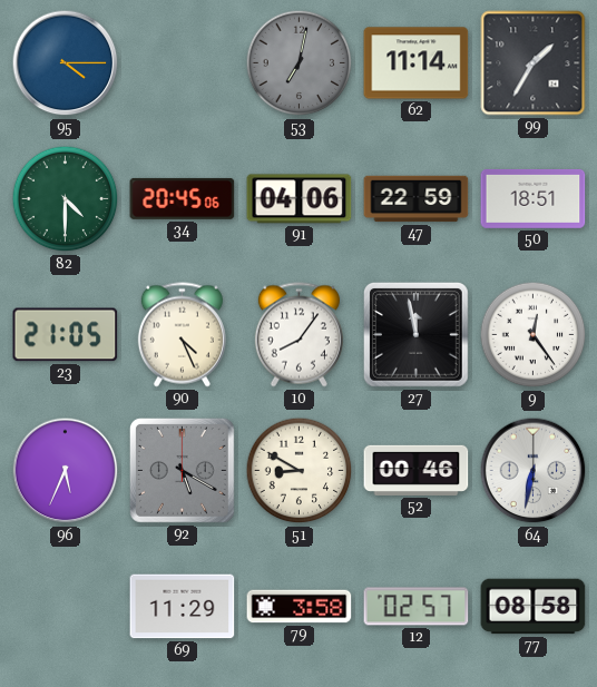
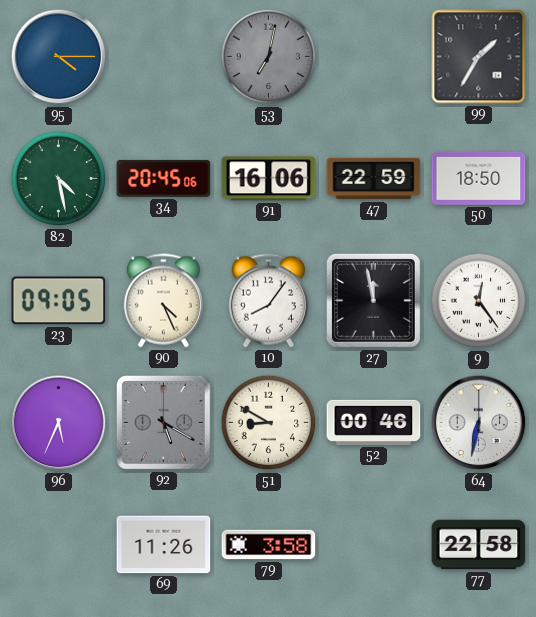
62: 11:14 -> none
82: 4:30 -> 4:28
91: 04:06 -> 16:06
50: 18:51 -> 18:50
23: 21:05 -> 09:05
69: 11:29 -> 11:26
12: 02:57 -> none
77: 08:58 -> 22:58
